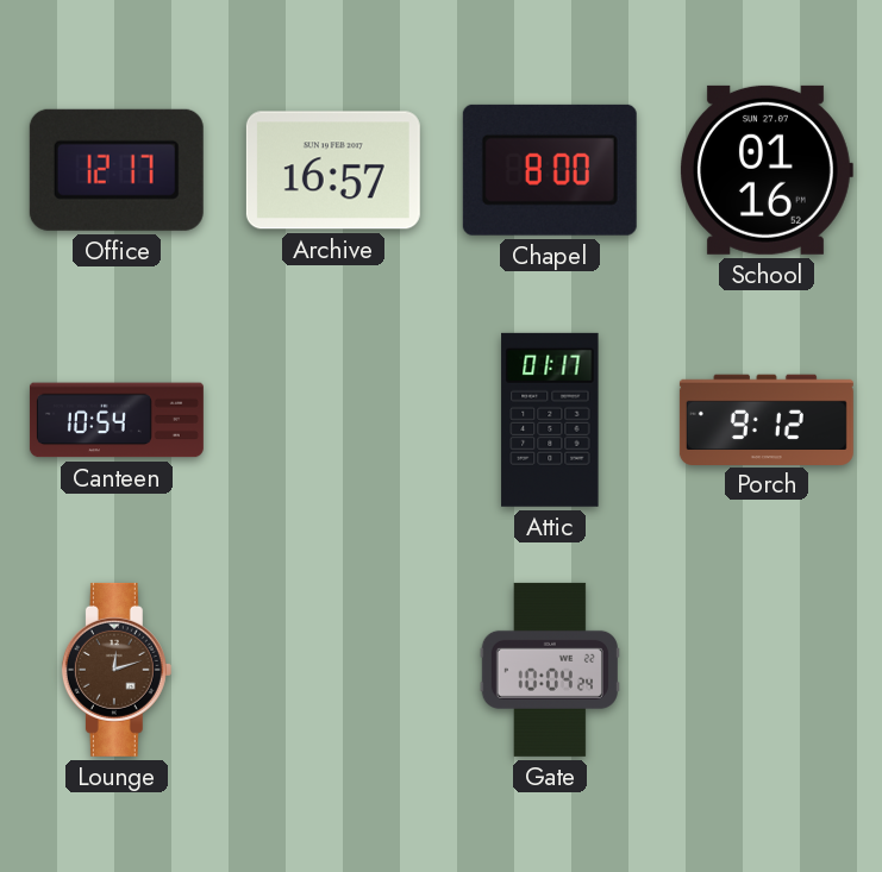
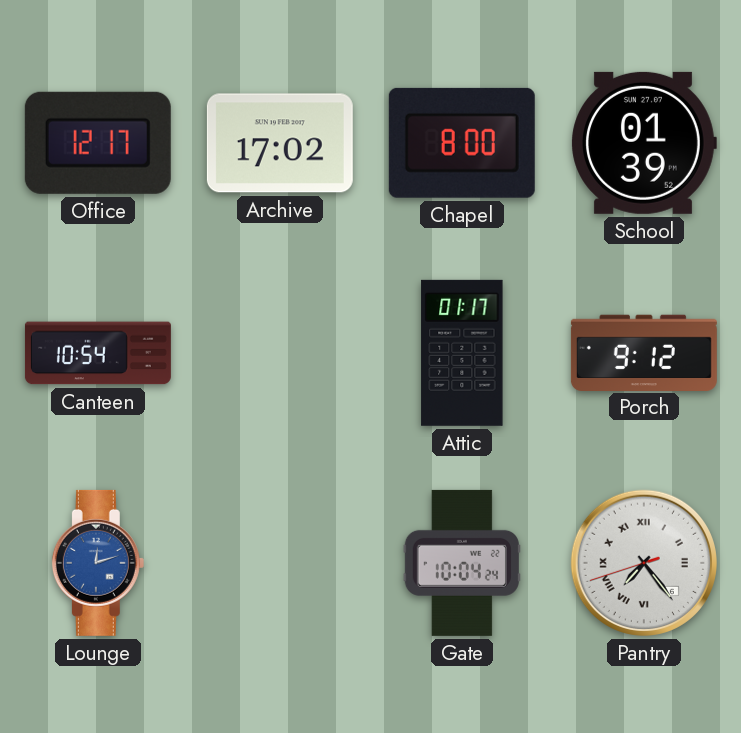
Archive: 16:57 -> 17:02
School: 01:16 -> 01:39
Lounge dial: brown -> blue
Pantry: none -> 7:23
